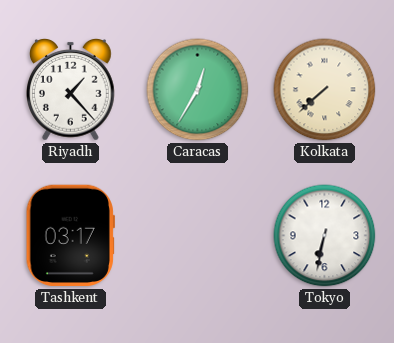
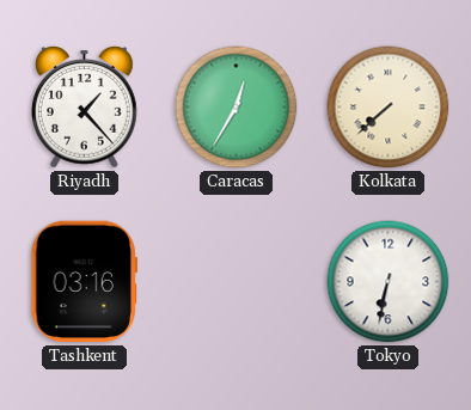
Tashkent: 03:17 -> 03:16
